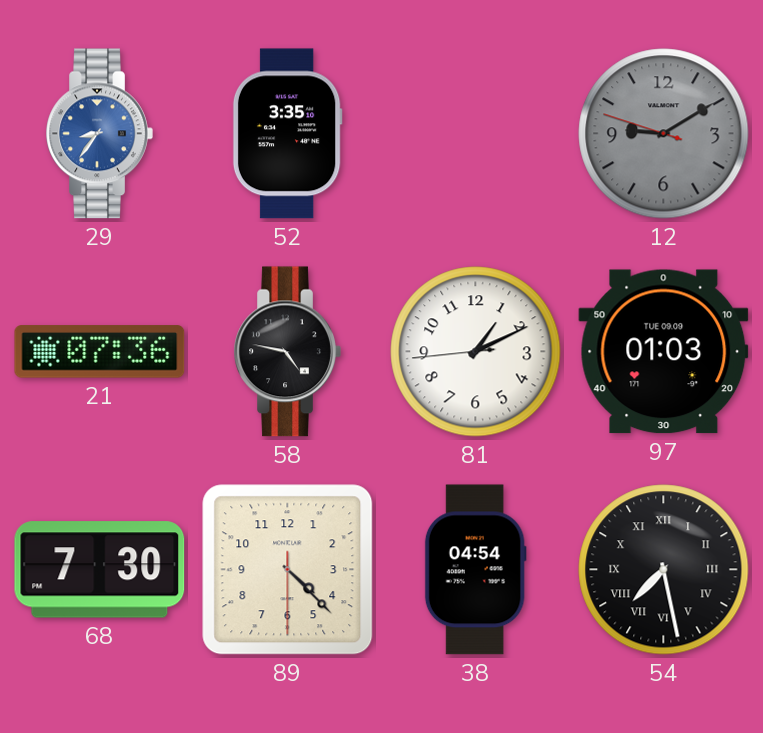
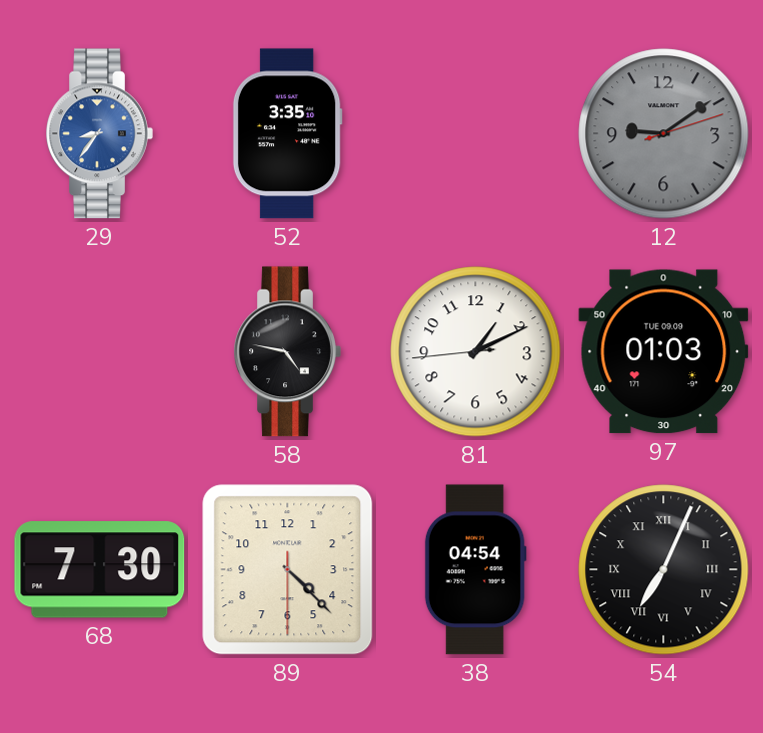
12: 9:09:48 -> 9:09:12
21: 07:36 -> none
54: 7:28 -> 7:04
